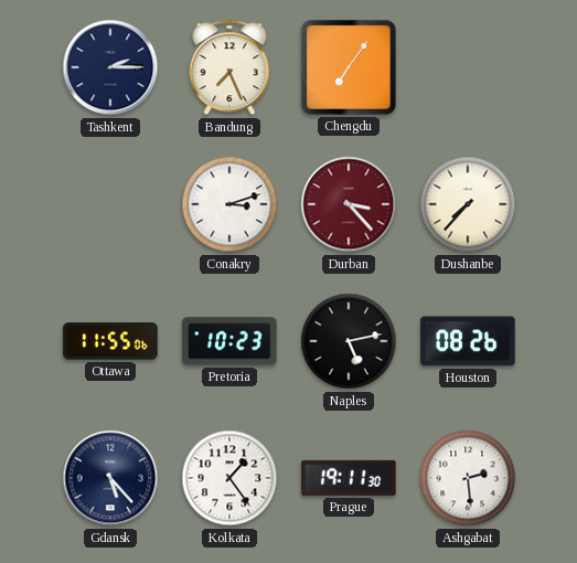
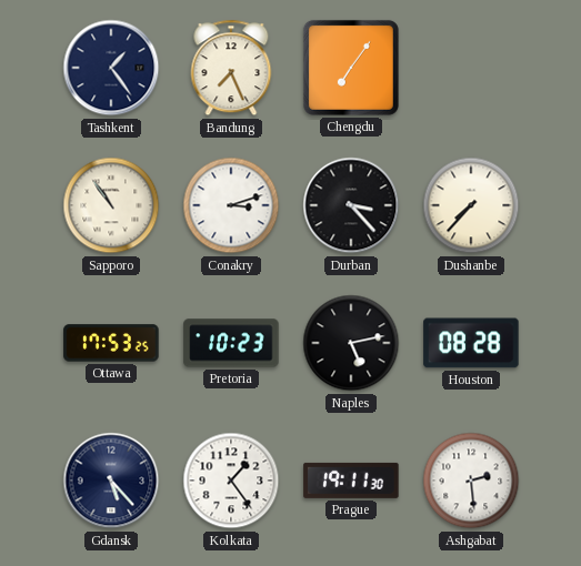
Tashkent: 2:15 -> 1:24
Sapporo: none -> 10:54
Durban dial: burgundy -> black
Ottawa: 11:55 -> 17:53
Houston: 08:26 -> 08:28
